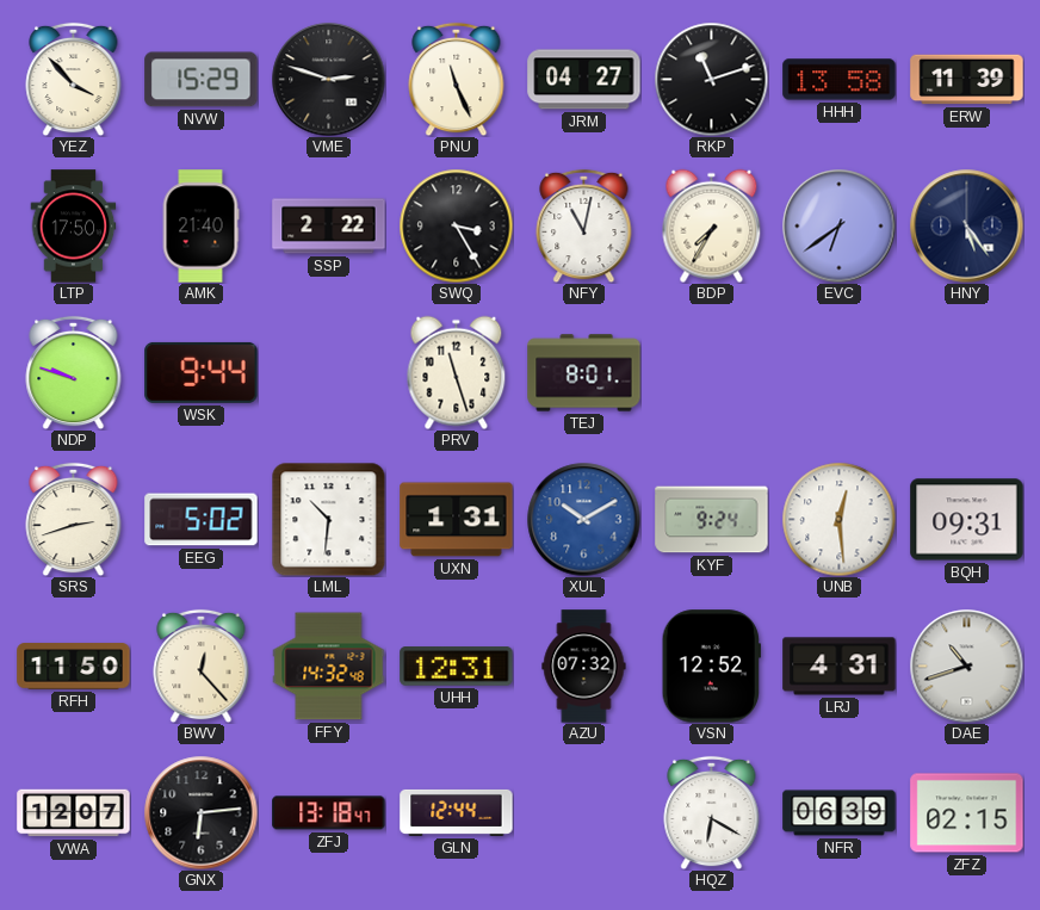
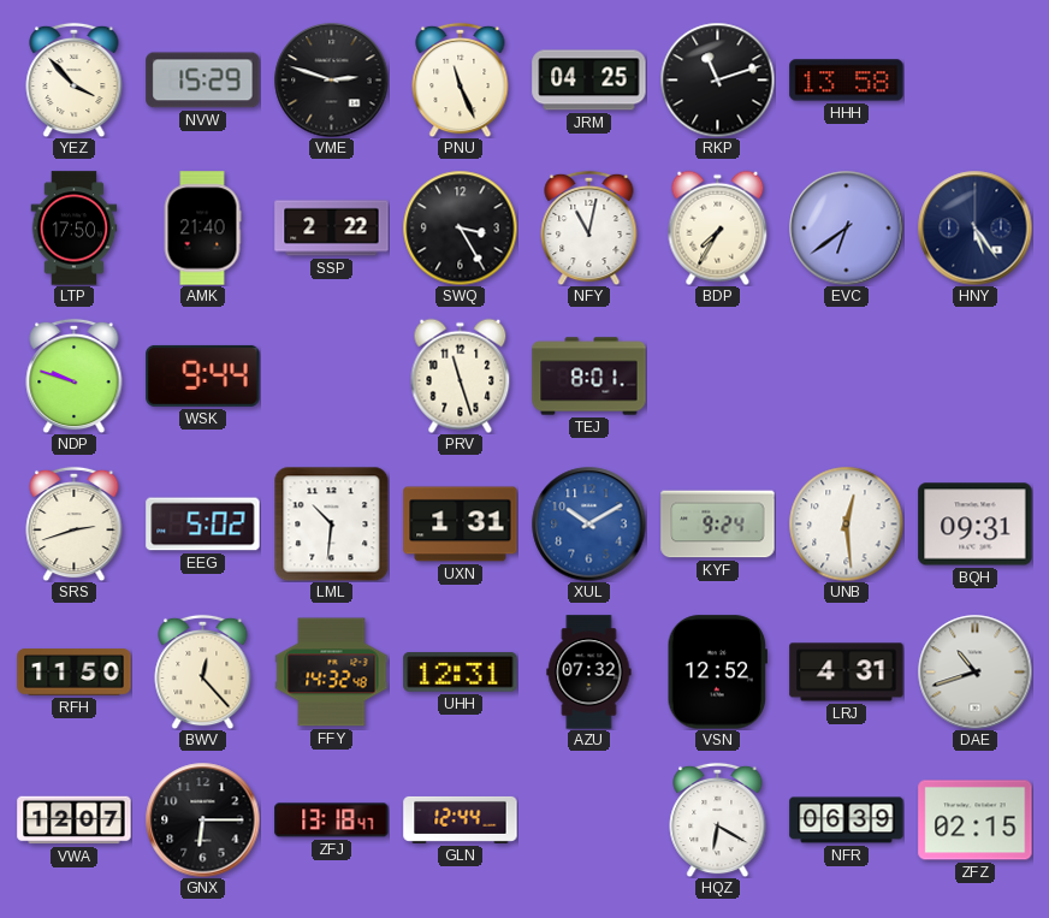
JRM: 04:27 -> 04:25
ERW: 11:39 -> none
GNX: 6:14 -> 6:15
